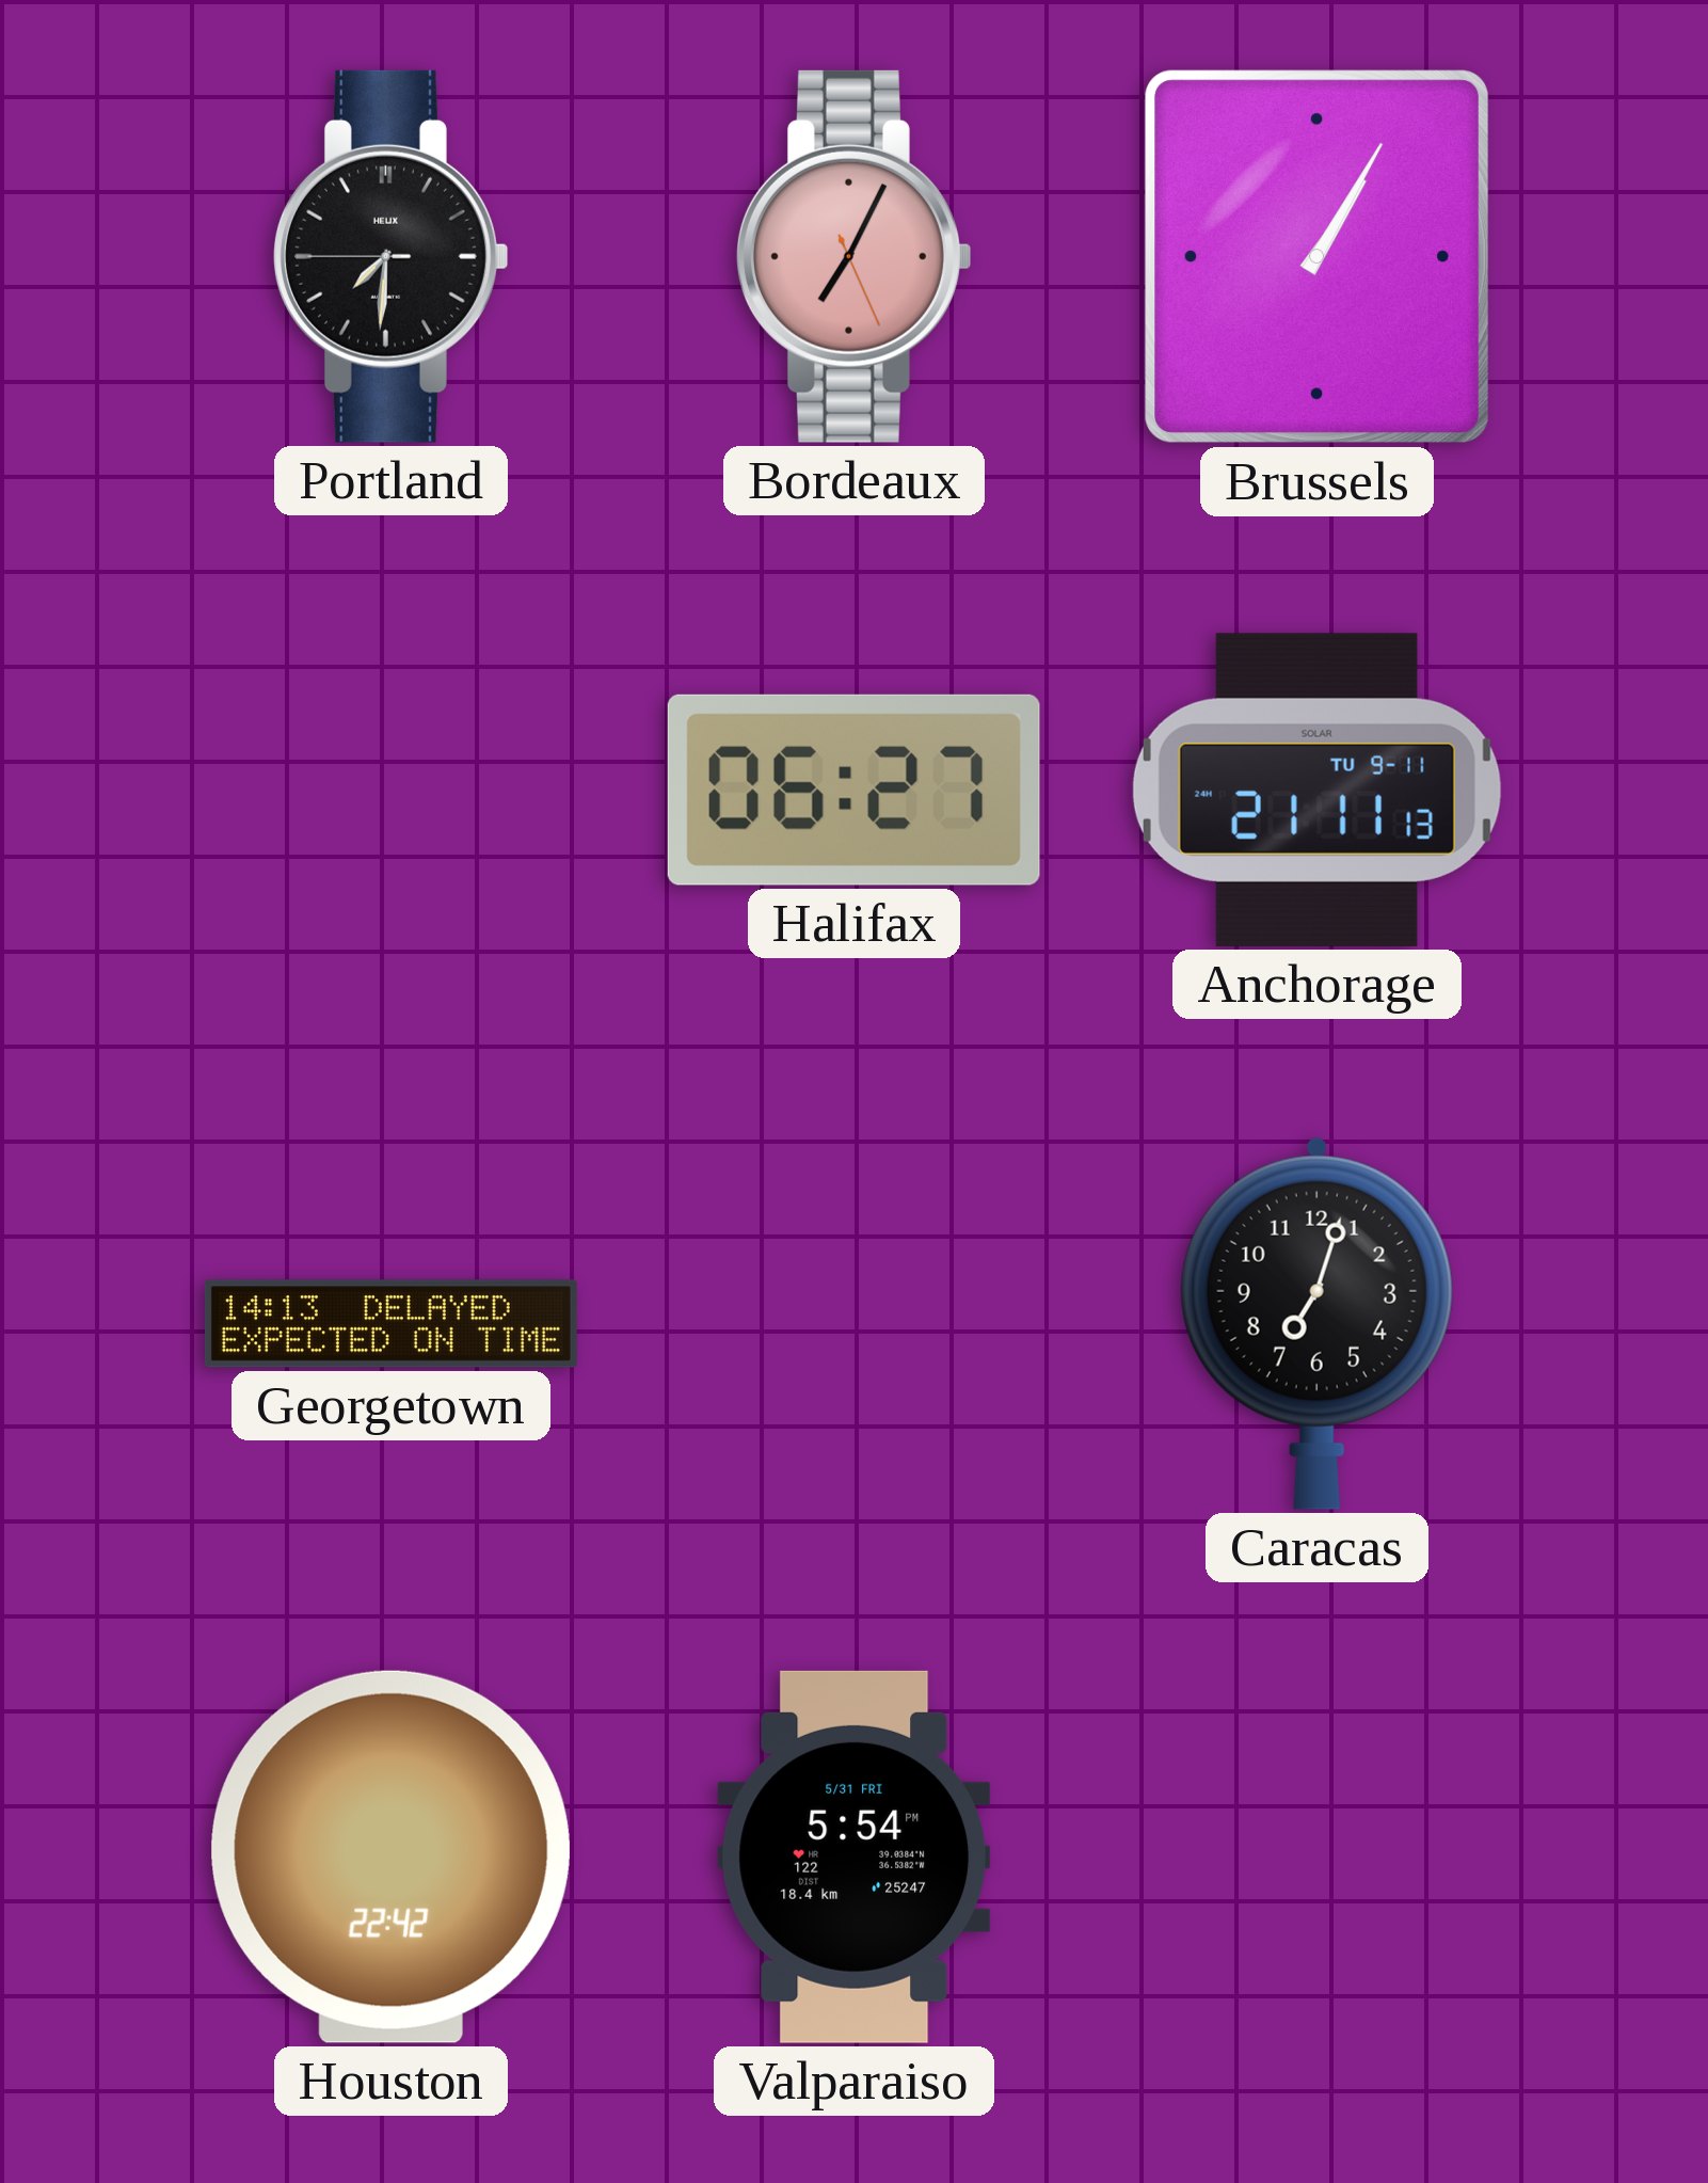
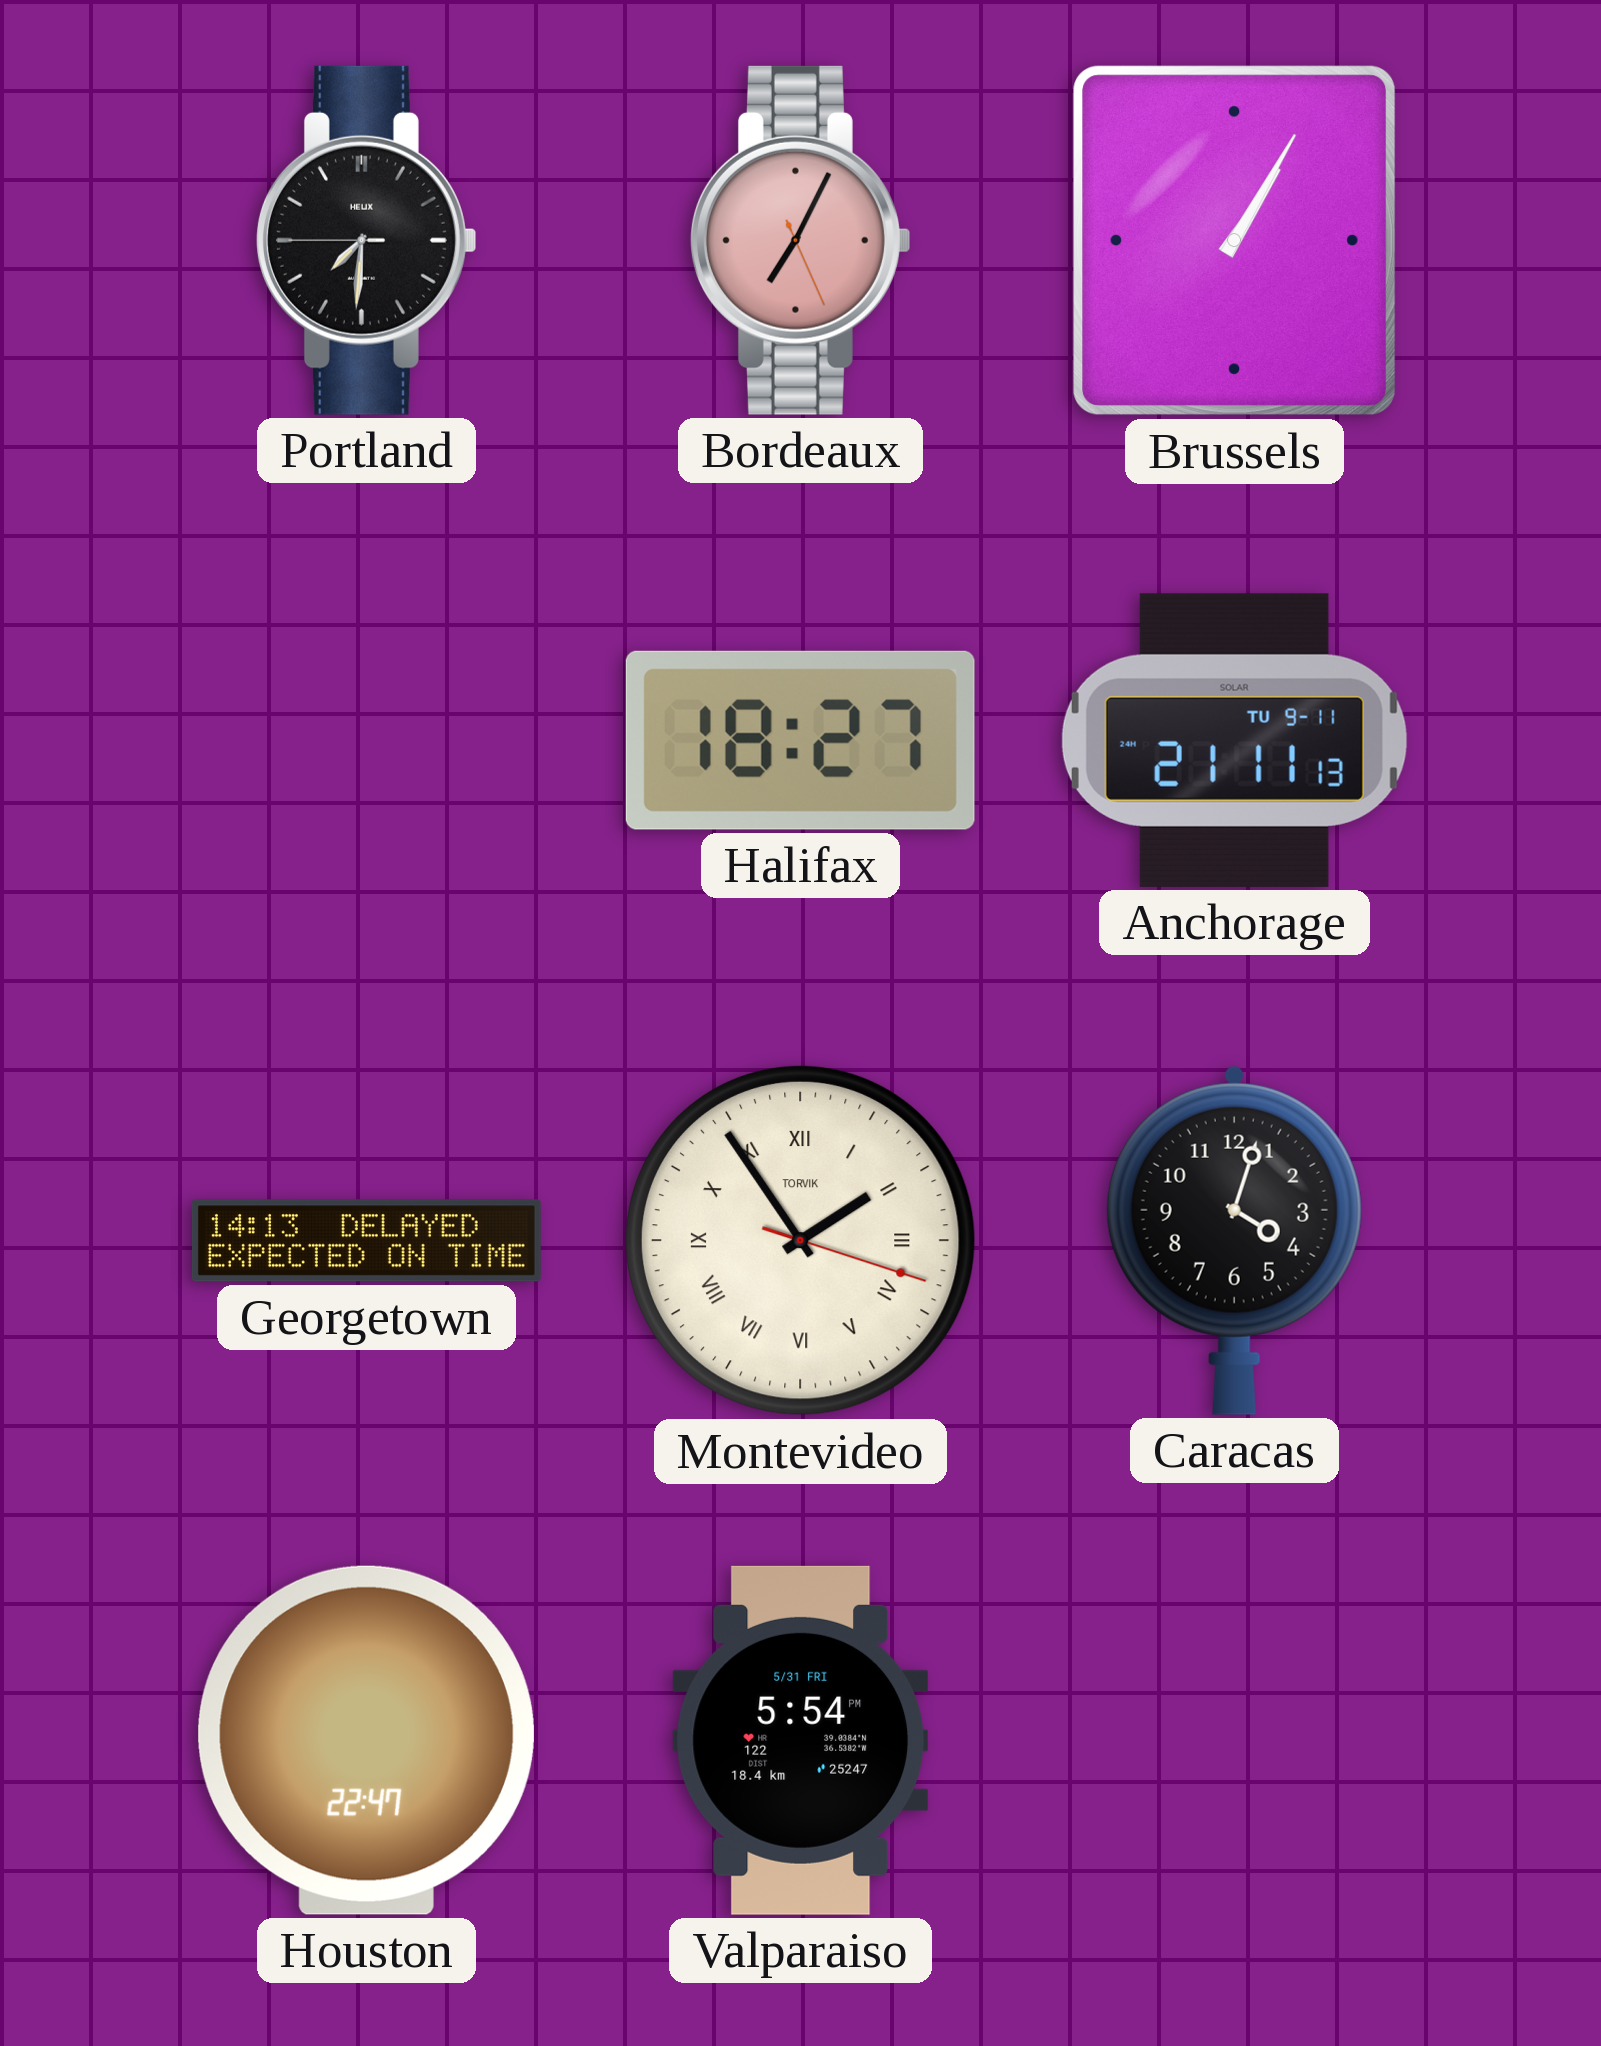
Halifax: 06:27 -> 18:27
Montevideo: none -> 1:54
Caracas: 7:03 -> 4:03
Houston: 22:42 -> 22:47
